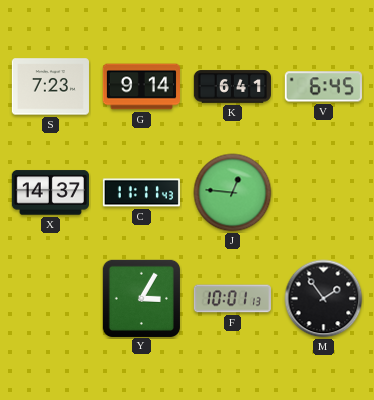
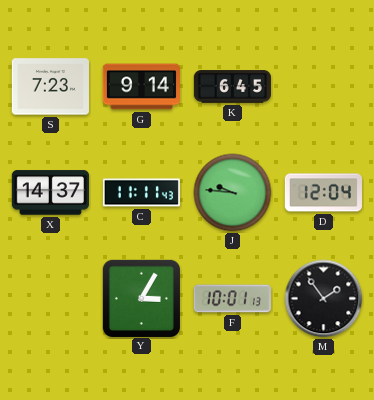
K: 6:41 -> 6:45
V: 6:45 -> none
J: 12:46 -> 9:46
D: none -> 12:04
